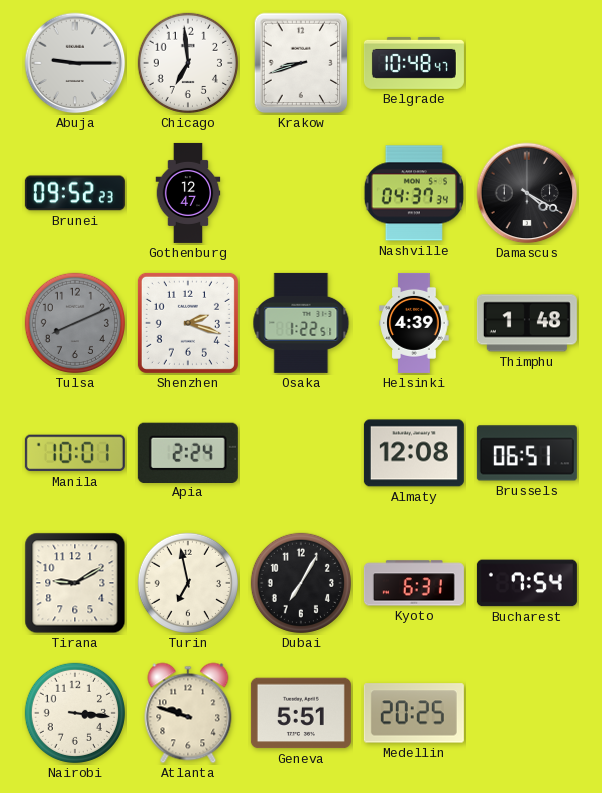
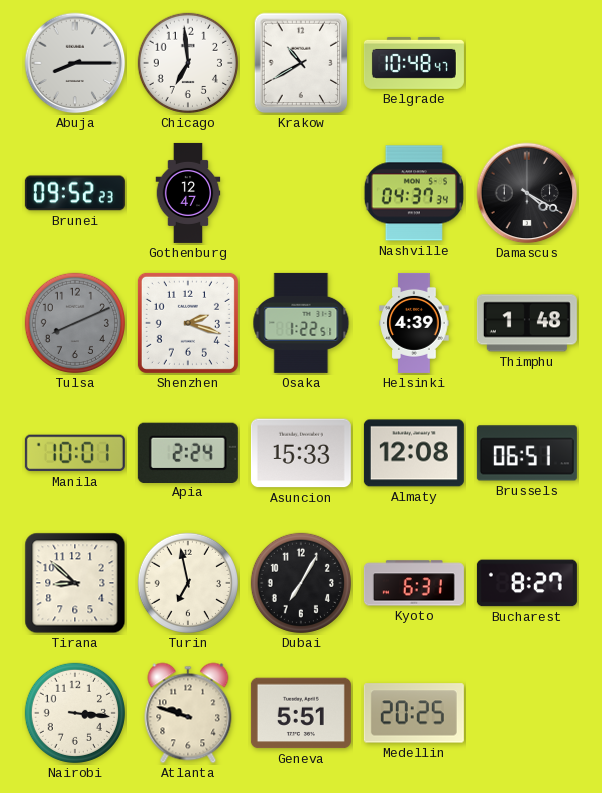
Abuja: 9:15 -> 8:15
Krakow: 8:42 -> 10:40
Asuncion: none -> 15:33
Tirana: 9:10 -> 8:52
Bucharest: 7:54 -> 8:27
